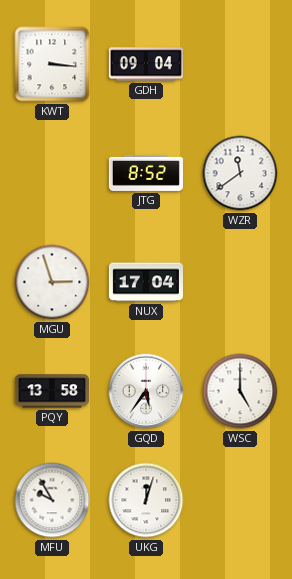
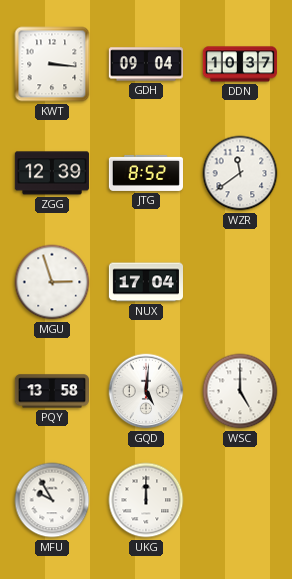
DDN: none -> 10:37
ZGG: none -> 12:39
GQD: 5:36 -> 5:01
UKG: 12:03 -> 12:00
